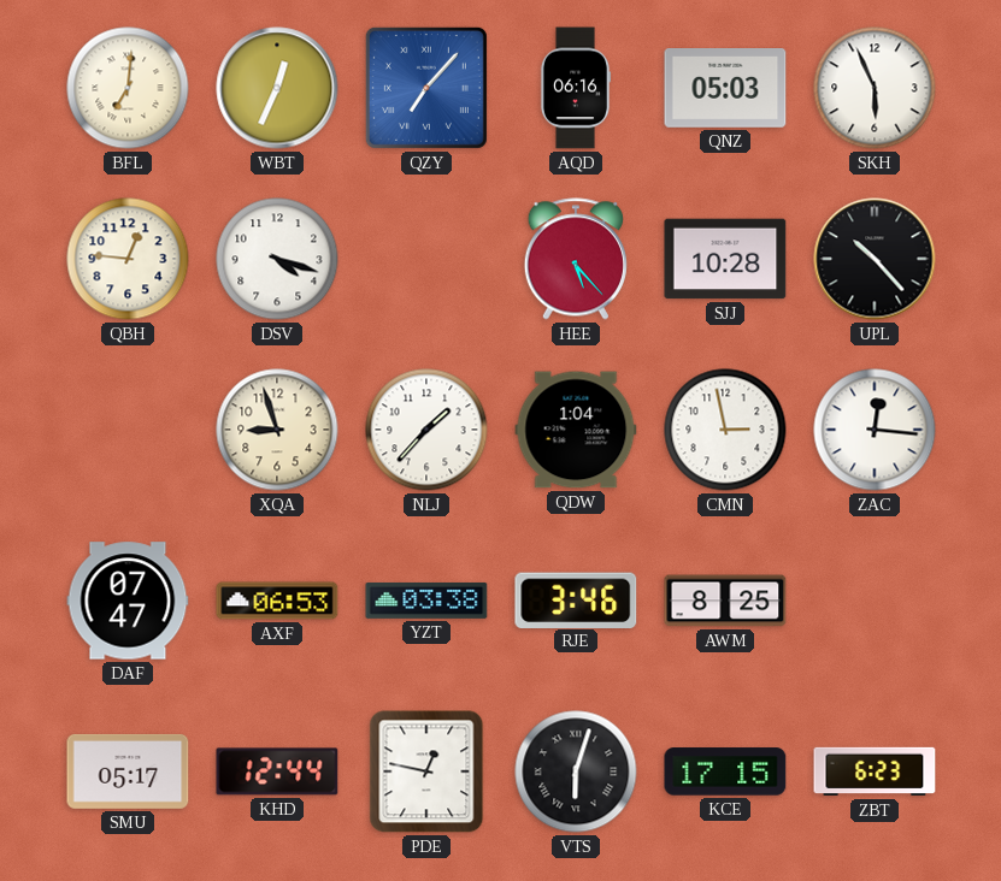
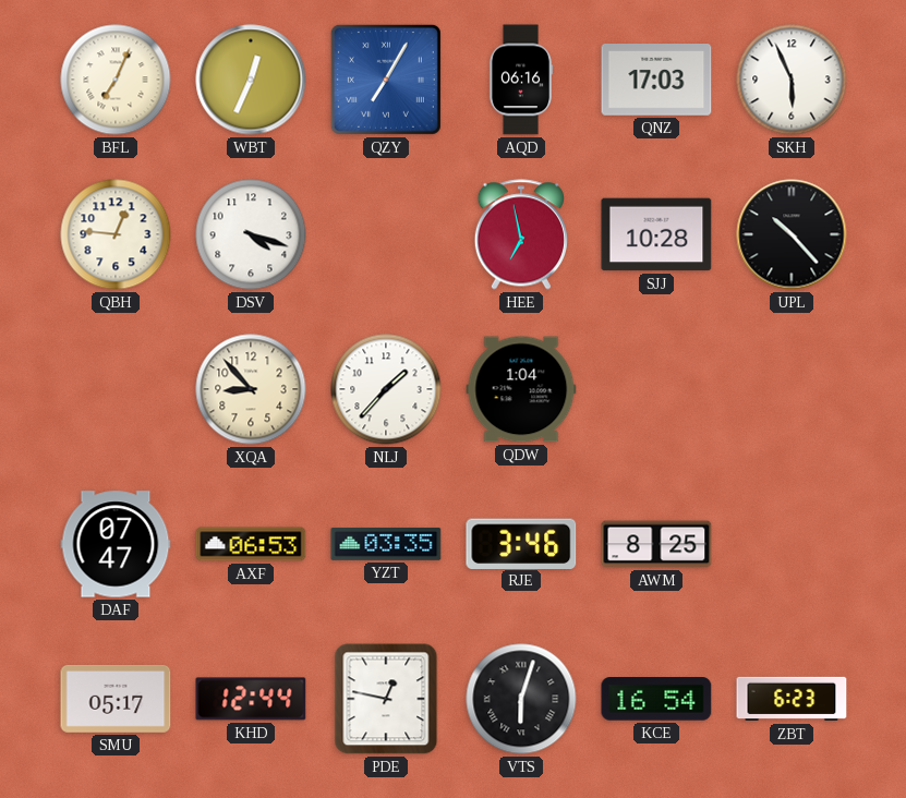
BFL: 7:01 -> 7:04
QZY: 7:07 -> 7:05
QNZ: 05:03 -> 17:03
HEE: 5:23 -> 6:58
XQA: 8:57 -> 8:53
CMN: 2:58 -> none
ZAC: 12:16 -> none
YZT: 03:38 -> 03:35
KCE: 17:15 -> 16:54
